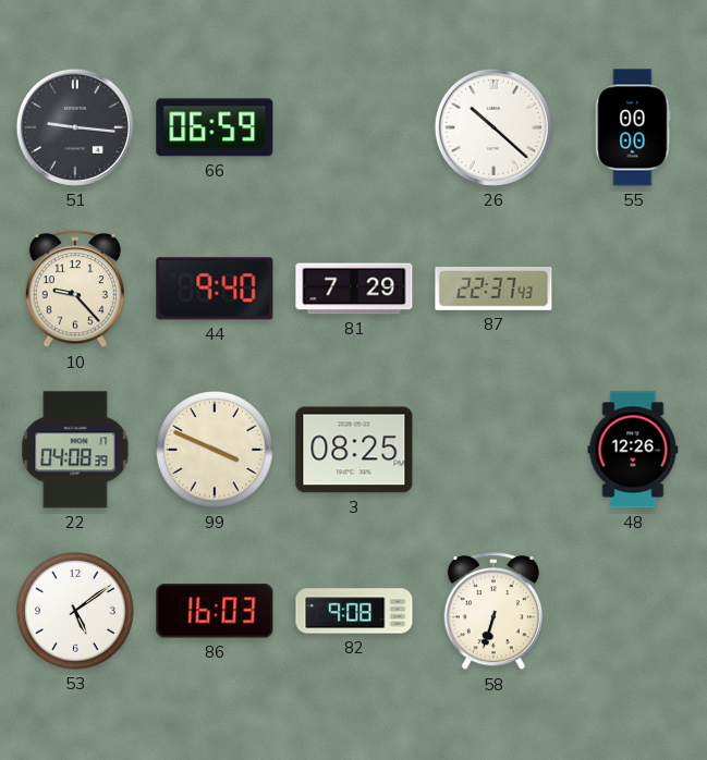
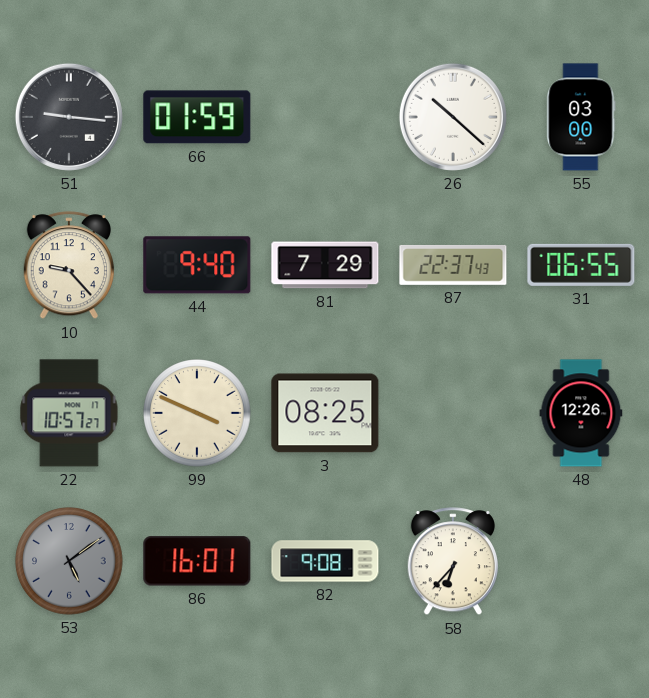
66: 06:59 -> 01:59
55: 00:00 -> 03:00
31: none -> 06:55
22: 04:08 -> 10:57
53 dial: white -> grey
86: 16:03 -> 16:01
58: 6:33 -> 6:37
